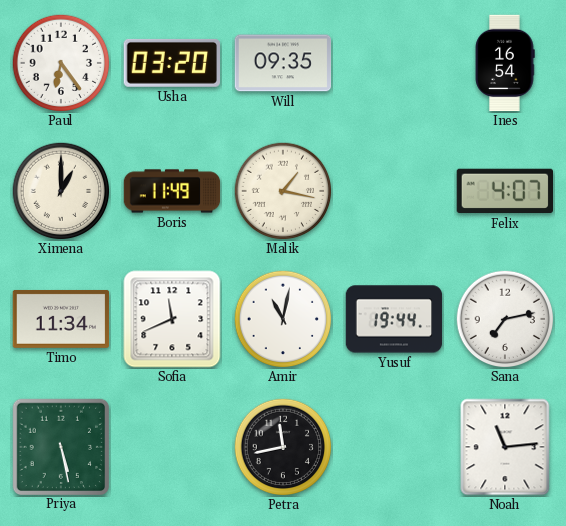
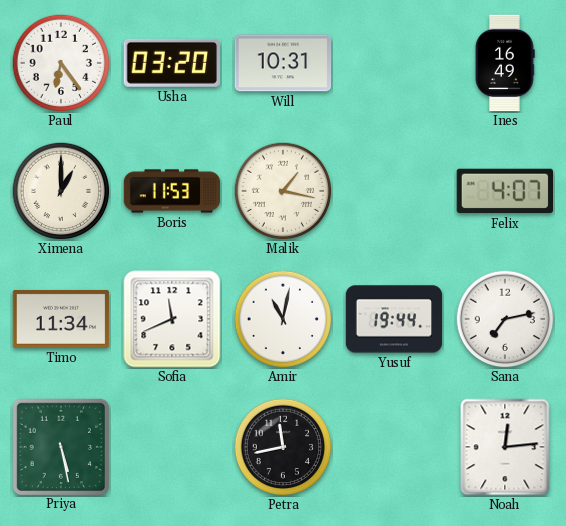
Will: 09:35 -> 10:31
Ines: 16:54 -> 16:49
Boris: 11:49 -> 11:53
Noah: 11:14 -> 12:14
